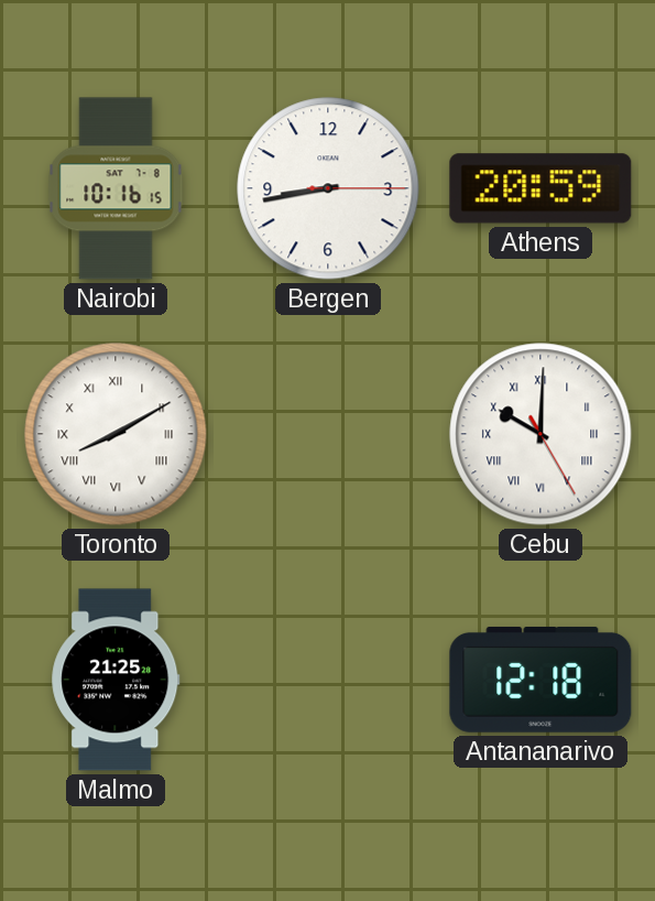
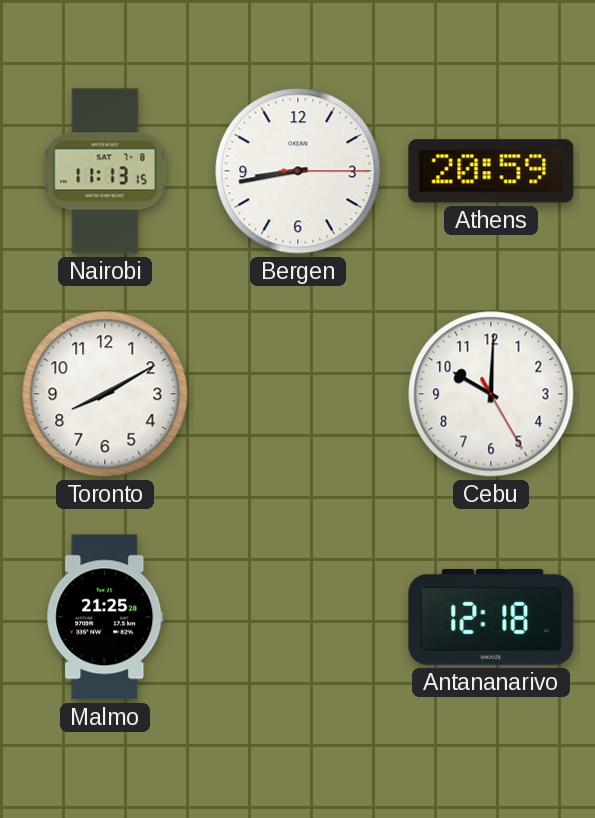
Nairobi: 10:16 -> 11:13
Toronto numerals: Roman -> Arabic
Cebu numerals: Roman -> Arabic
